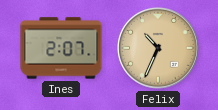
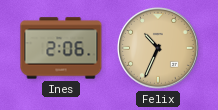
Ines: 2:07 -> 2:06
